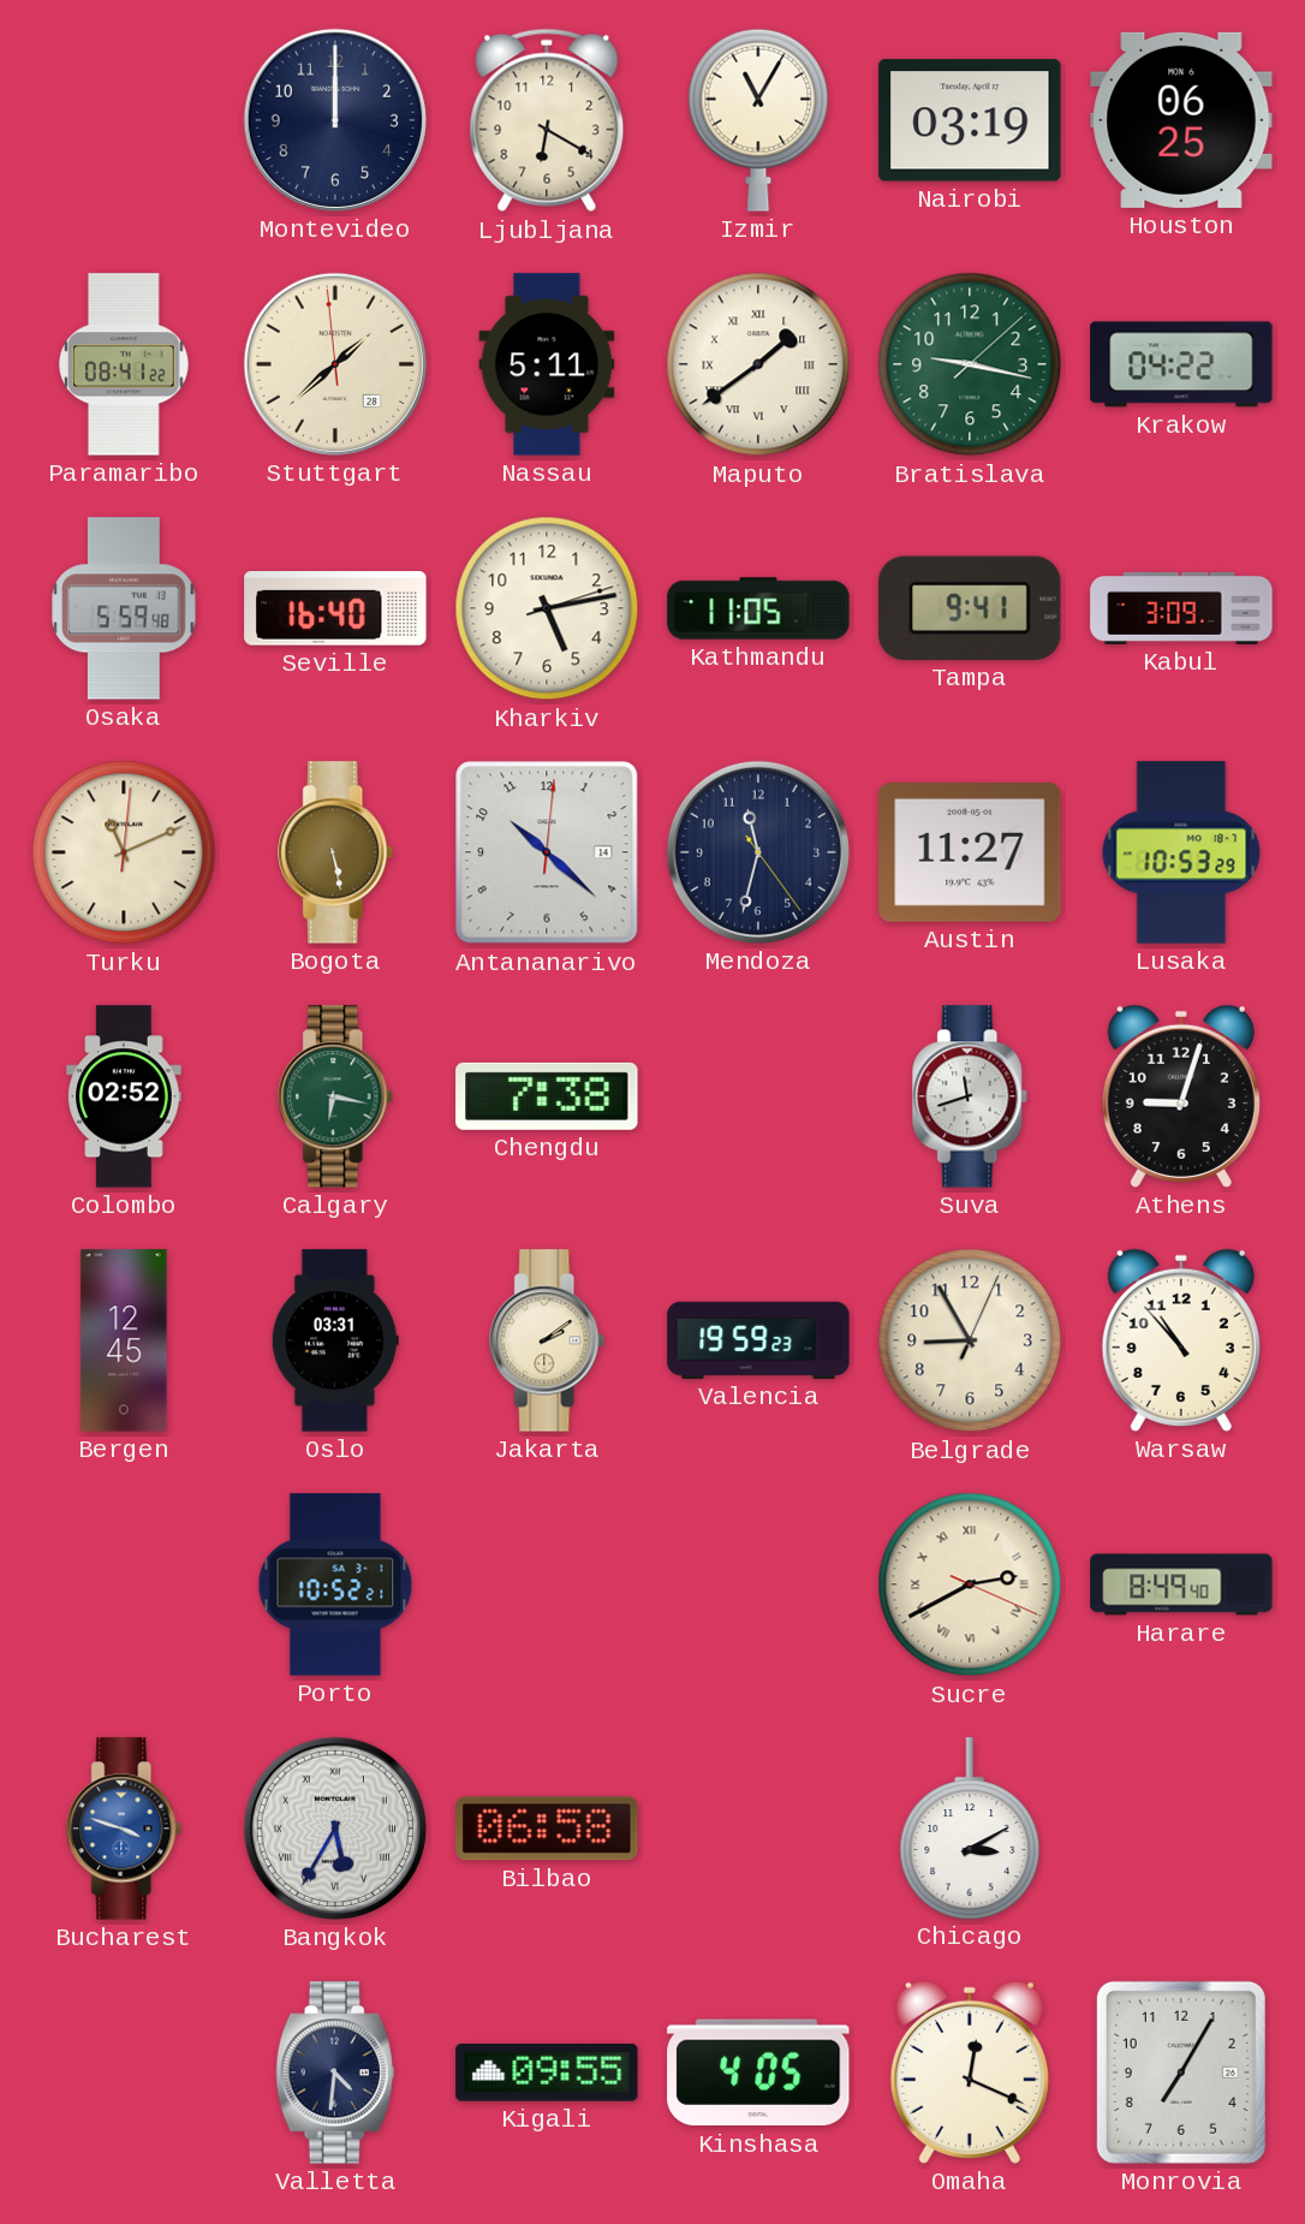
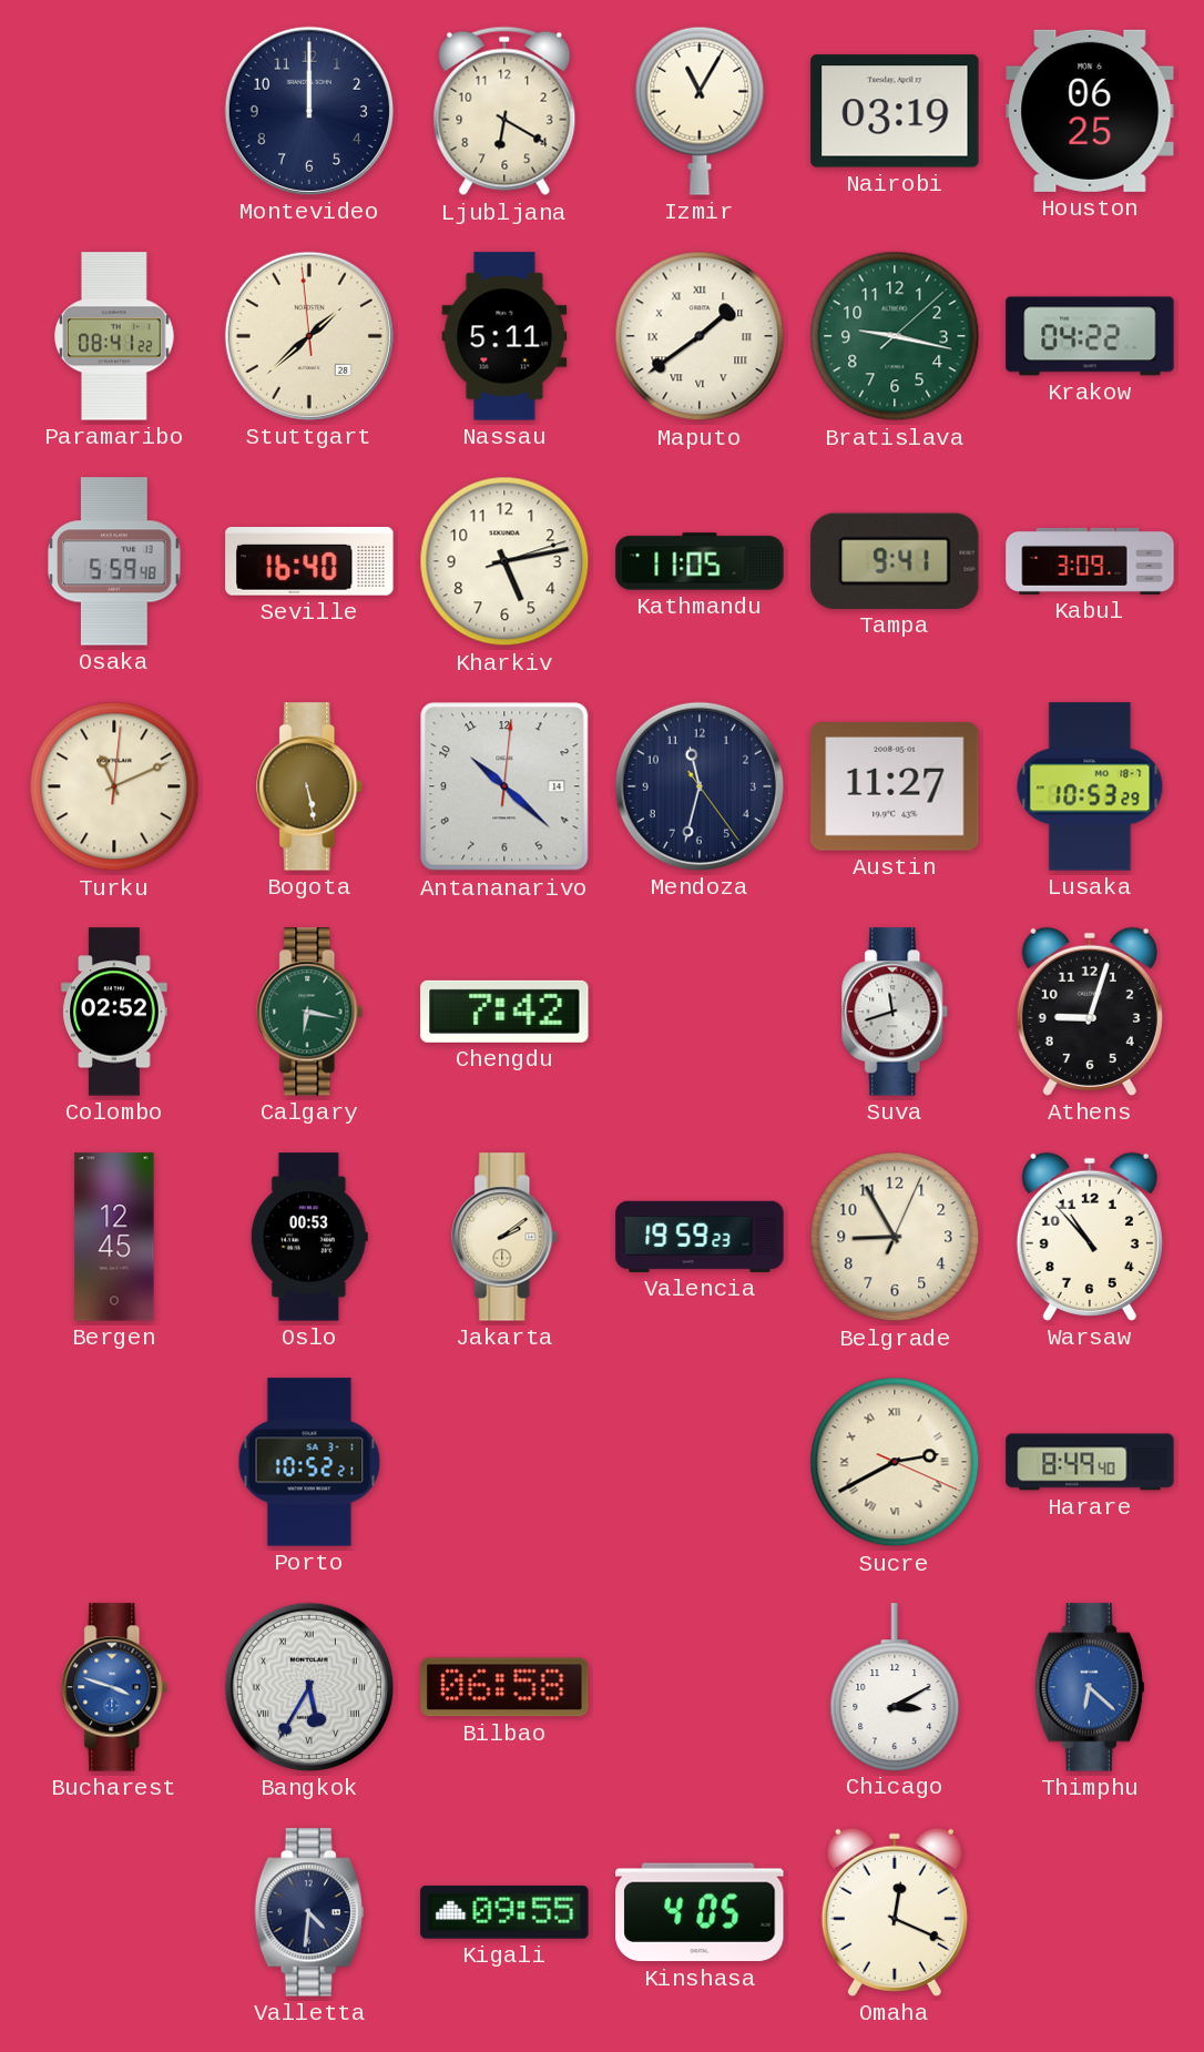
Chengdu: 7:38 -> 7:42
Oslo: 03:31 -> 00:53
Thimphu: none -> 6:22
Monrovia: 7:05 -> none
